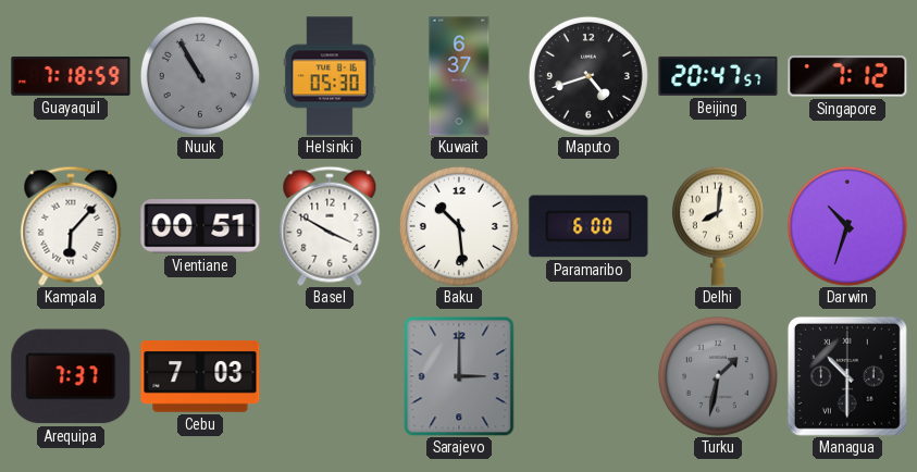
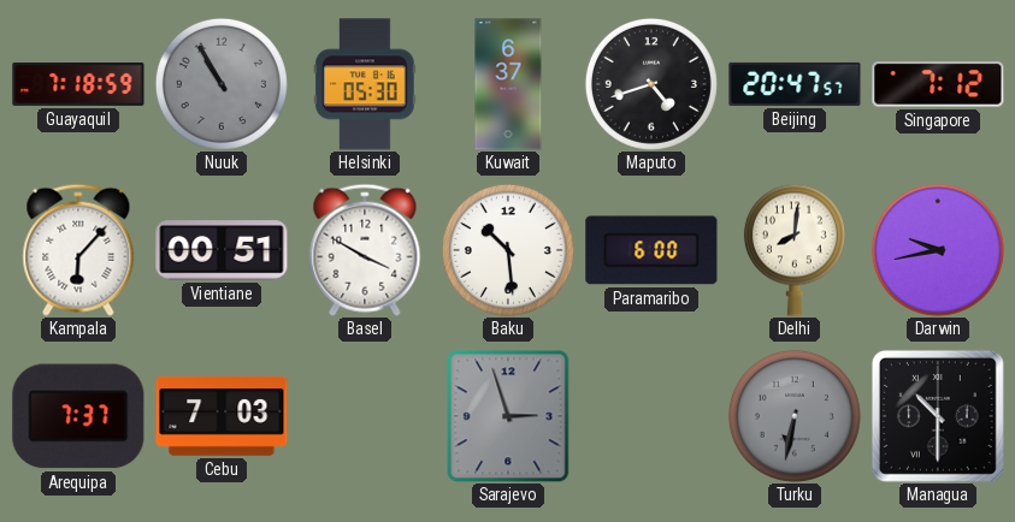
Darwin: 10:33 -> 9:43
Sarajevo: 3:00 -> 2:57
Turku: 1:32 -> 6:32
